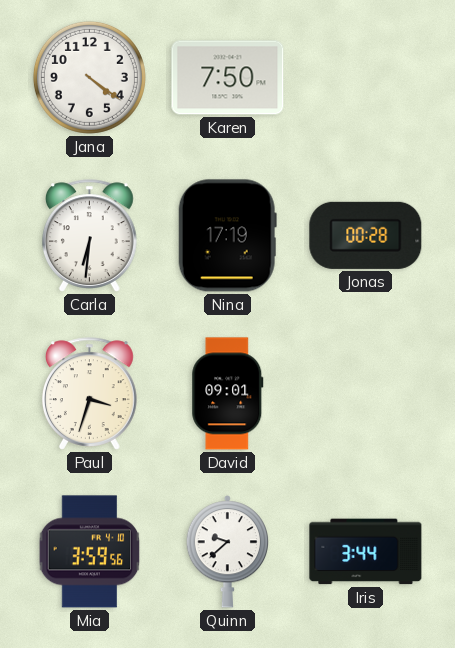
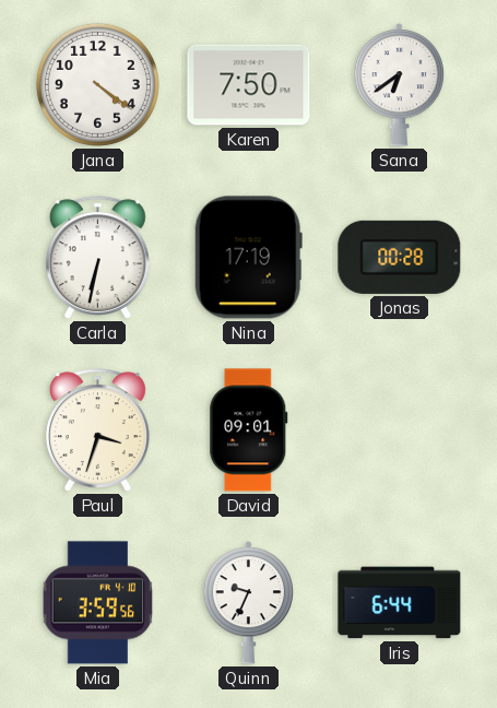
Sana: none -> 6:39
Carla: 6:31 -> 6:32
Quinn: 9:38 -> 9:34
Iris: 3:44 -> 6:44
